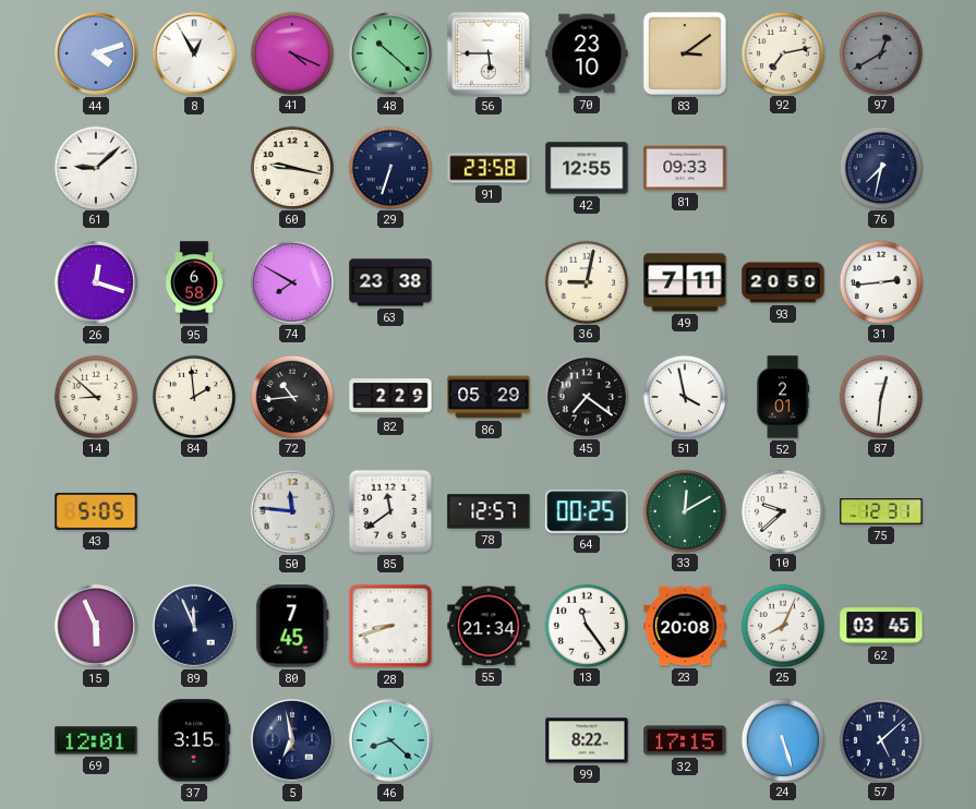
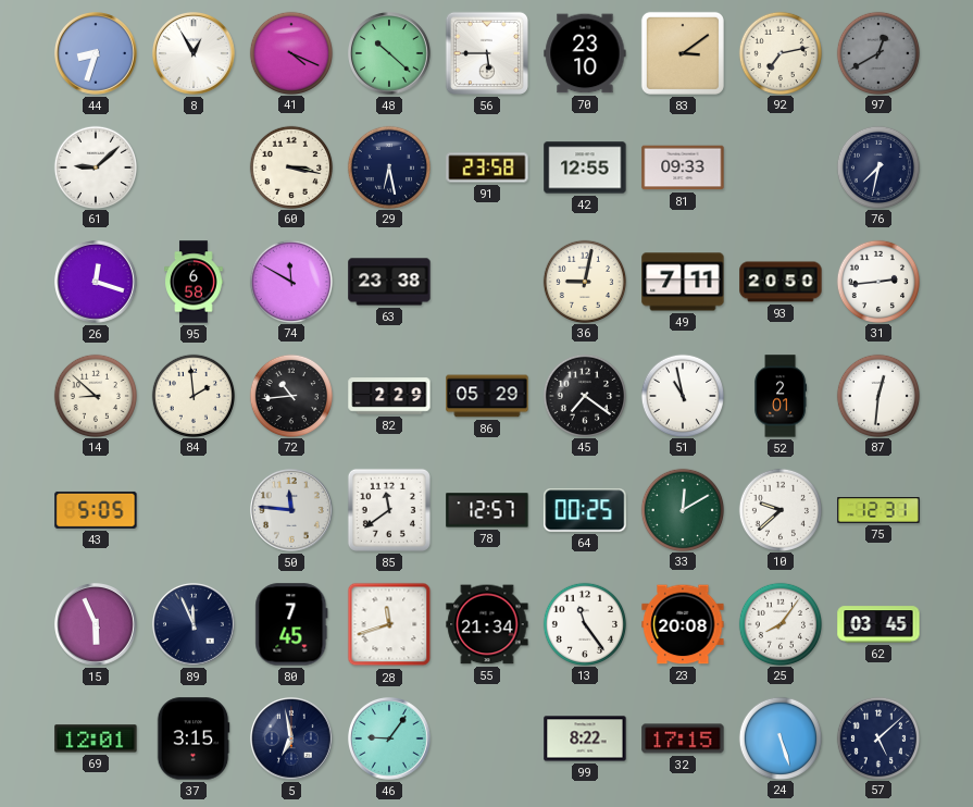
44: 4:12 -> 8:33
60: 9:17 -> 3:17
29: 6:33 -> 6:28
74: 7:50 -> 11:50
51: 3:58 -> 10:58
28: 8:42 -> 11:42
25: 8:04 -> 8:06
46: 8:22 -> 9:06
